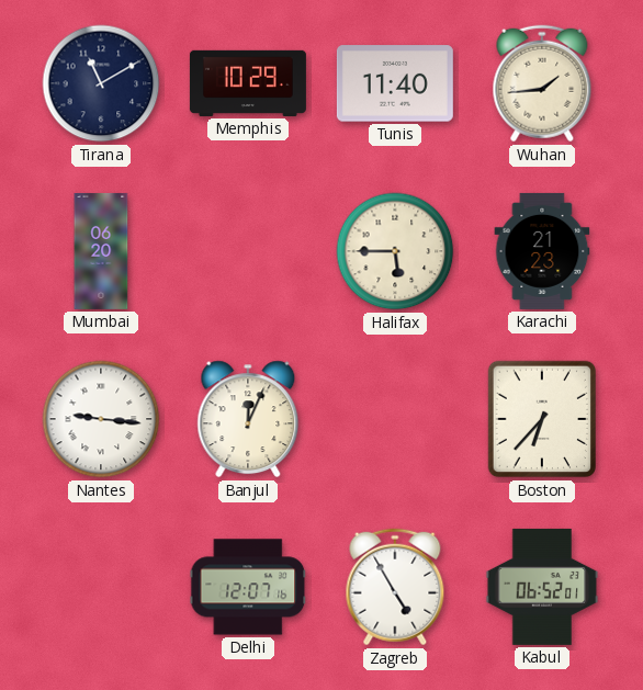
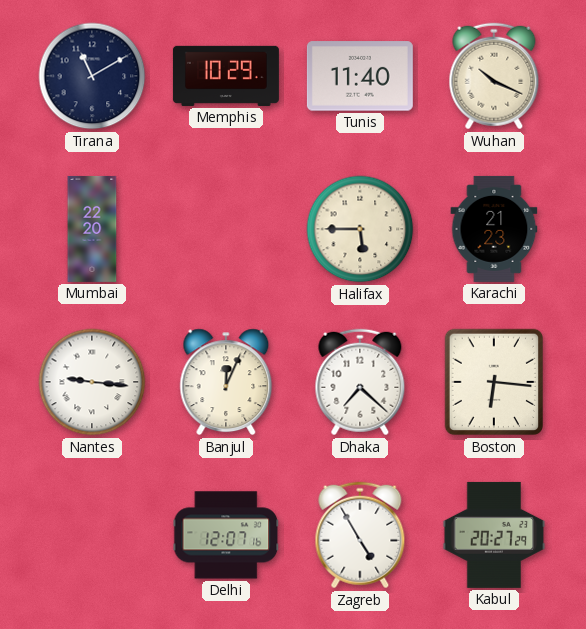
Wuhan: 1:44 -> 10:19
Mumbai: 06:20 -> 22:20
Dhaka: none -> 7:22
Boston: 6:37 -> 6:16
Kabul: 06:52 -> 20:27
